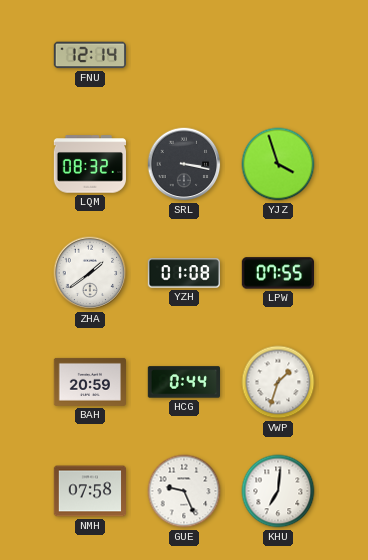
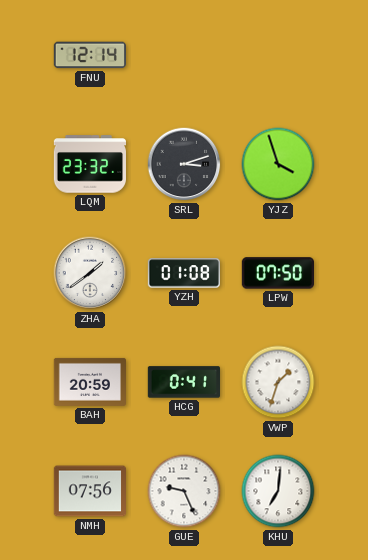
LQM: 08:32 -> 23:32
SRL: 3:17 -> 3:12
LPW: 07:55 -> 07:50
HCG: 0:44 -> 0:41
NMH: 07:58 -> 07:56
